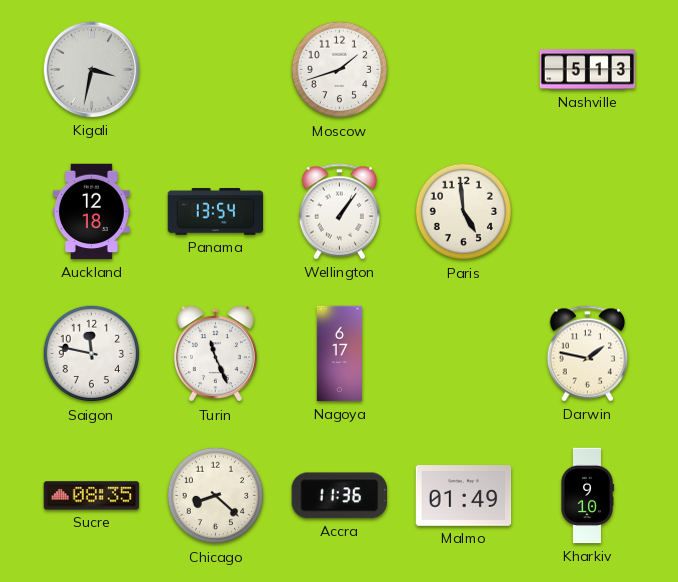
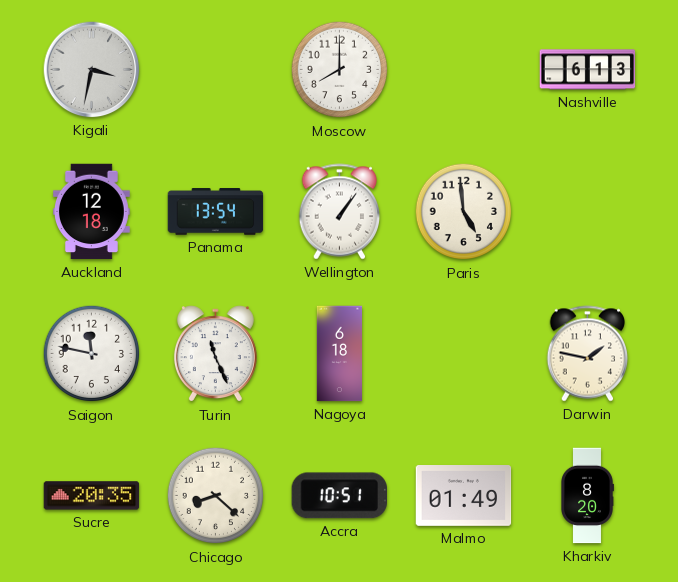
Moscow: 1:42 -> 8:00
Nashville: 5:13 -> 6:13
Nagoya: 6:17 -> 6:18
Sucre: 08:35 -> 20:35
Accra: 11:36 -> 10:51
Kharkiv: 9:10 -> 8:20
